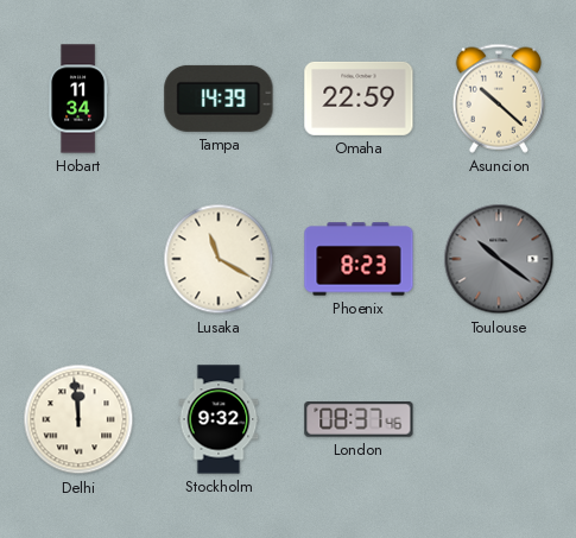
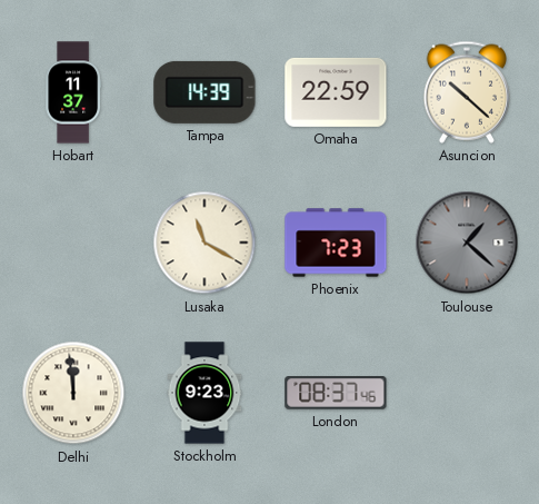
Hobart: 11:34 -> 11:37
Phoenix: 8:23 -> 7:23
Toulouse: 10:21 -> 1:22
Stockholm: 9:32 -> 9:23
